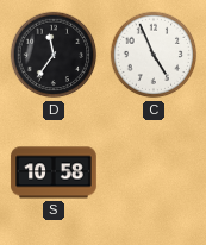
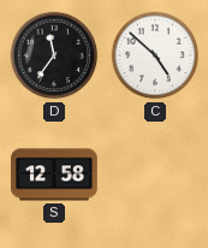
C: 4:56 -> 4:52
S: 10:58 -> 12:58
